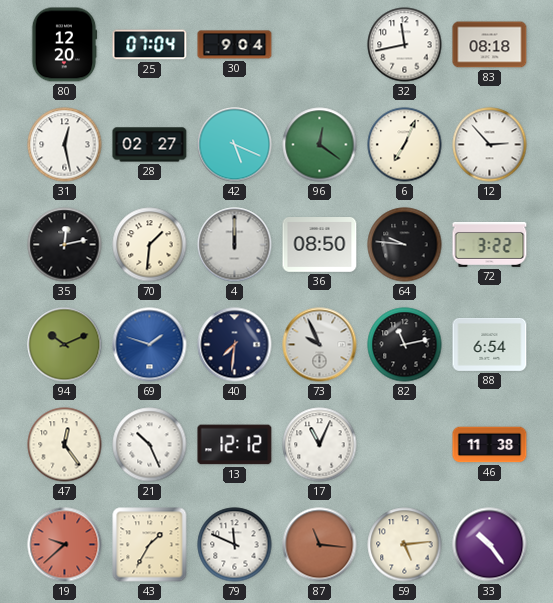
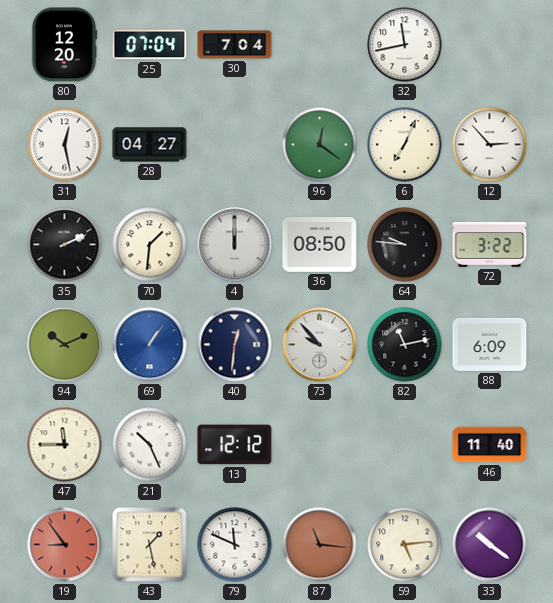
30: 9:04 -> 7:04
83: 08:18 -> none
28: 02:27 -> 04:27
42: 5:19 -> none
35: 12:13 -> 2:11
69: 1:48 -> 1:06
40: 7:31 -> 12:31
73: 9:56 -> 9:53
88: 6:54 -> 6:09
47: 12:24 -> 11:45
17: 11:04 -> none
46: 11:38 -> 11:40
19: 9:38 -> 8:54
43: 1:35 -> 1:28
33: 10:24 -> 10:21
